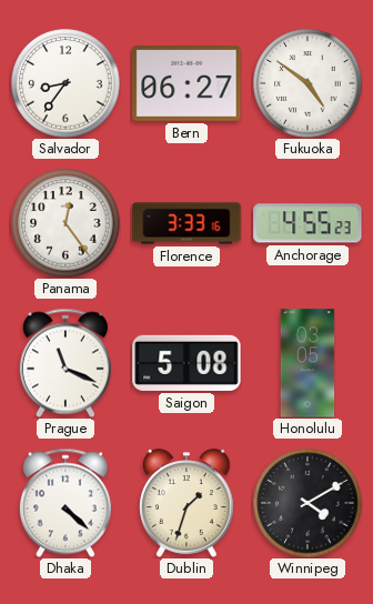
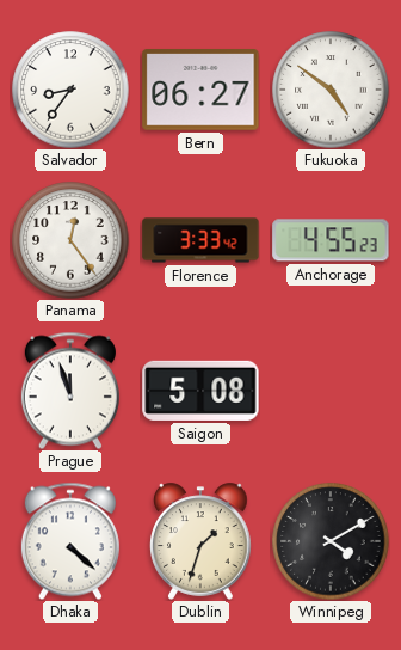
Florence: 3:33:16 -> 3:33:42
Prague: 11:19 -> 11:57
Honolulu: 03:05 -> none
